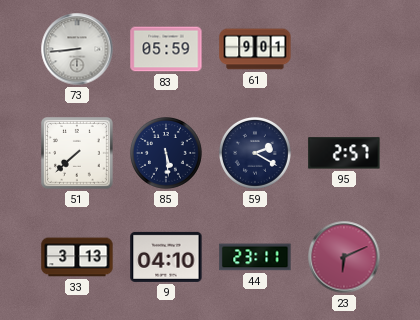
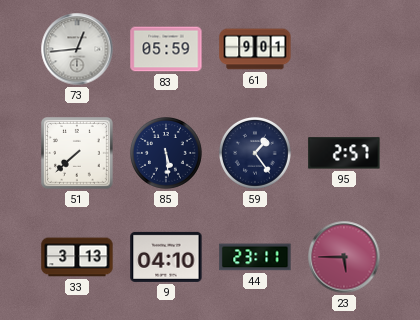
73: 8:44 -> 12:44
59: 2:20 -> 1:24
23: 6:11 -> 5:45
